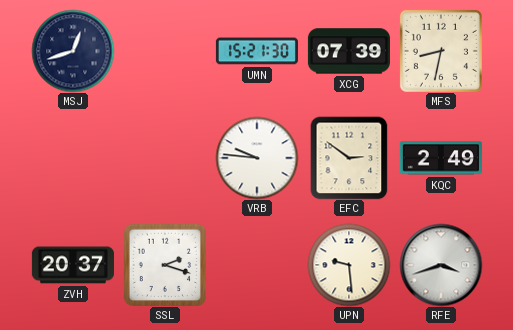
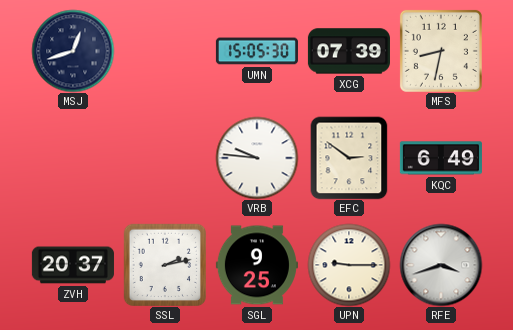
UMN: 15:21 -> 15:05
KQC: 2:49 -> 6:49
SSL: 2:18 -> 2:13
SGL: none -> 9:25
UPN: 9:29 -> 9:15
